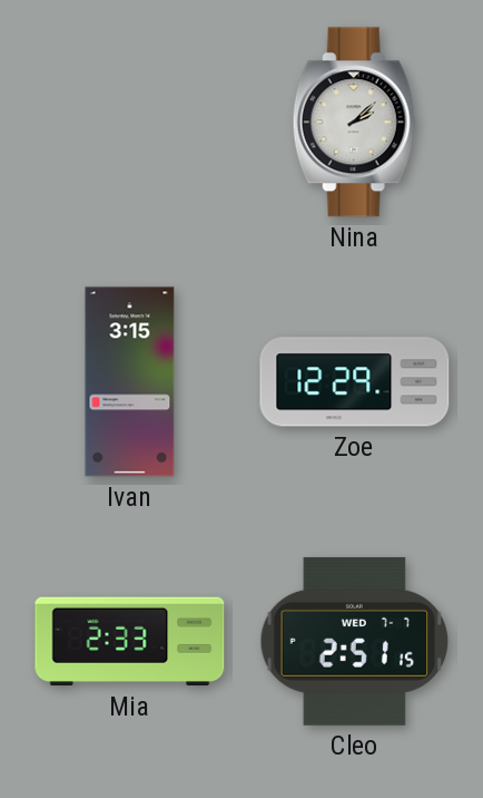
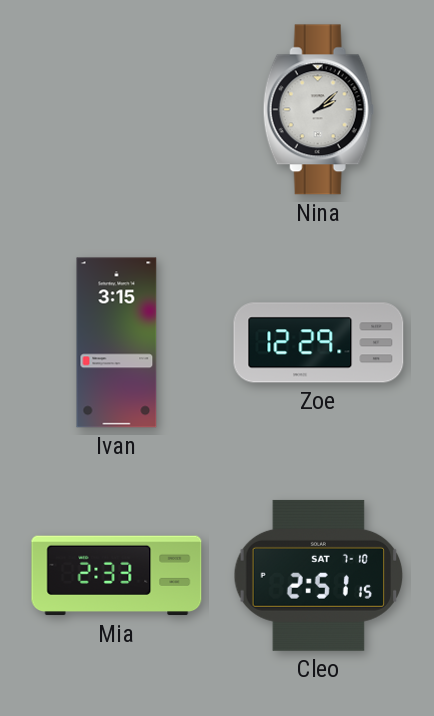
Cleo date: WED 7-7 -> SAT 7-10
